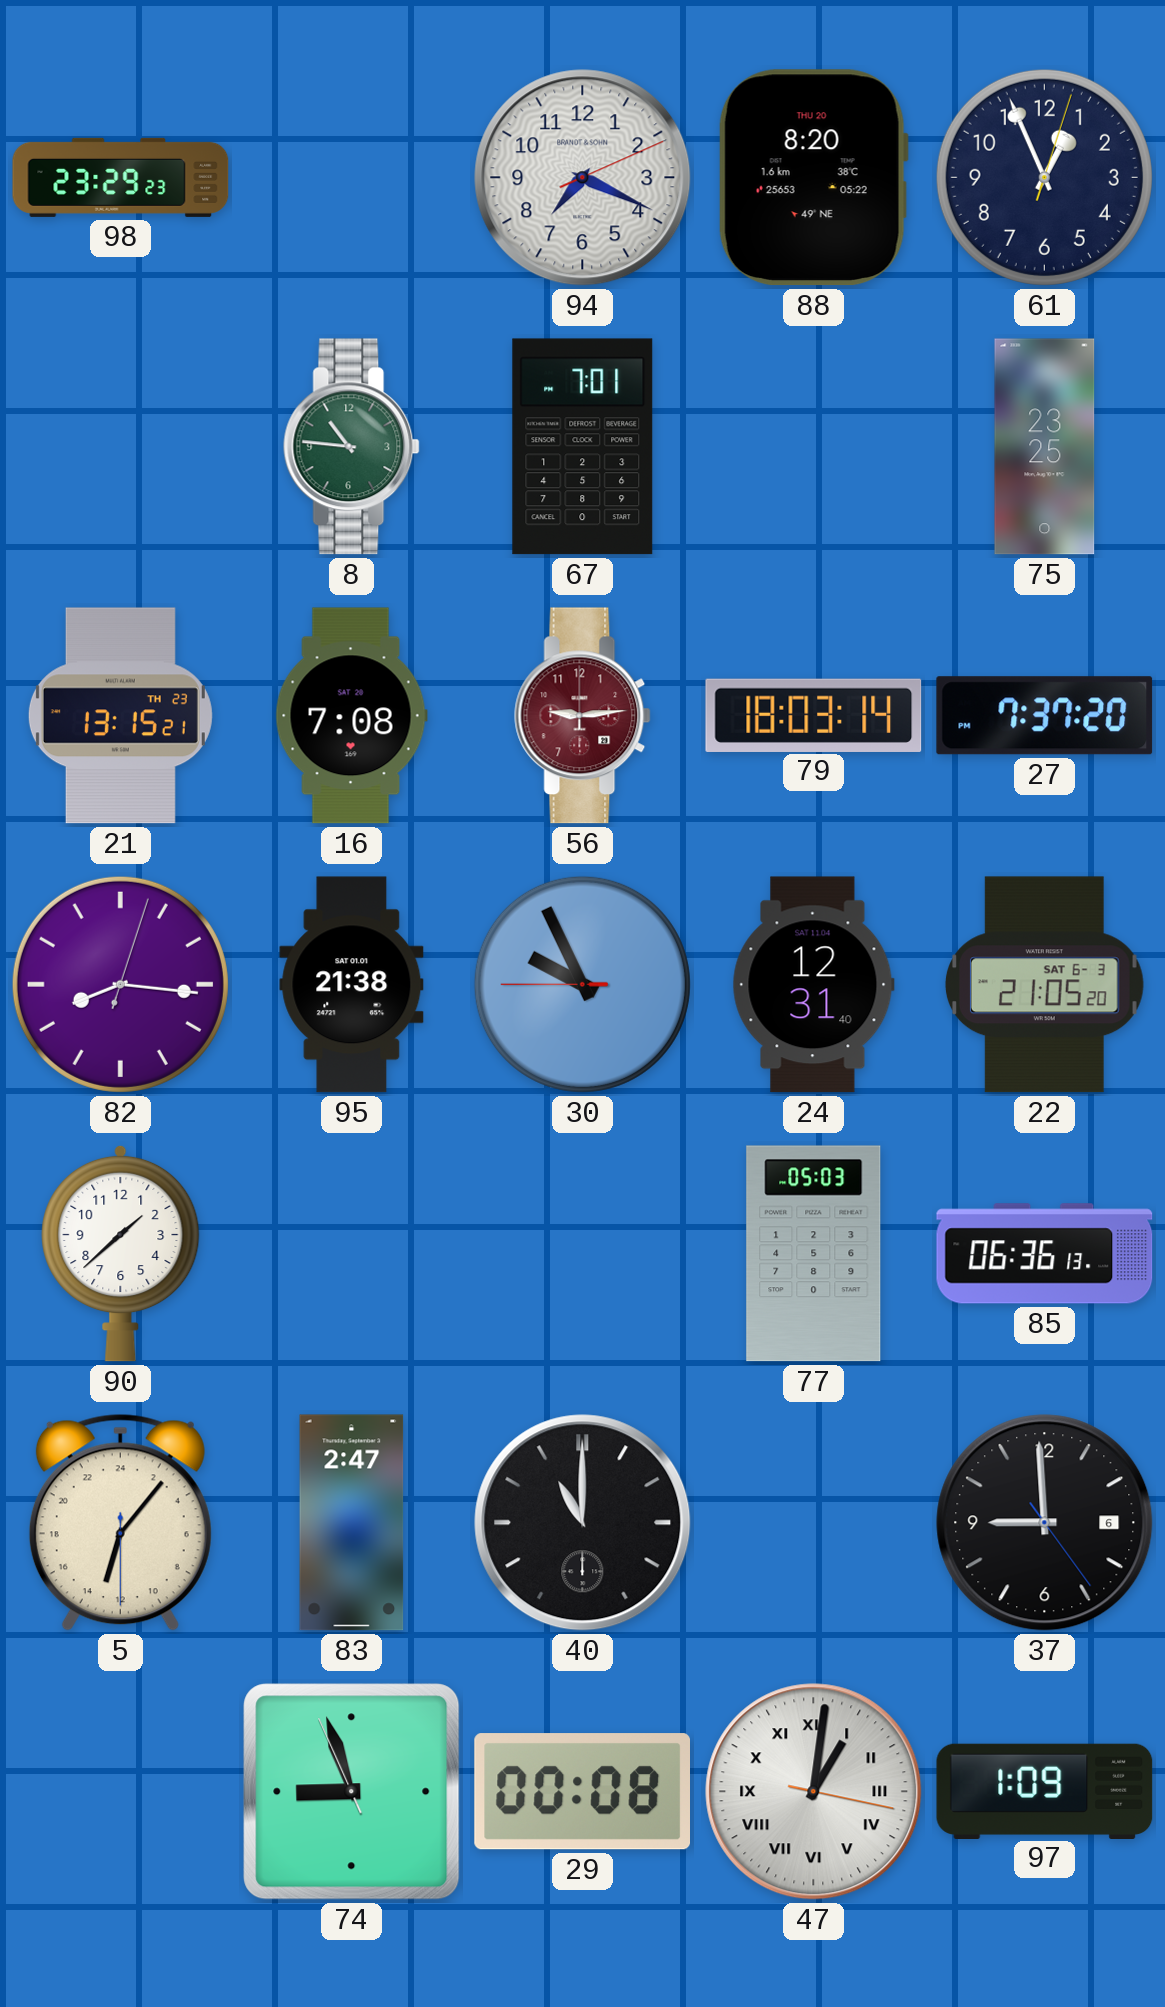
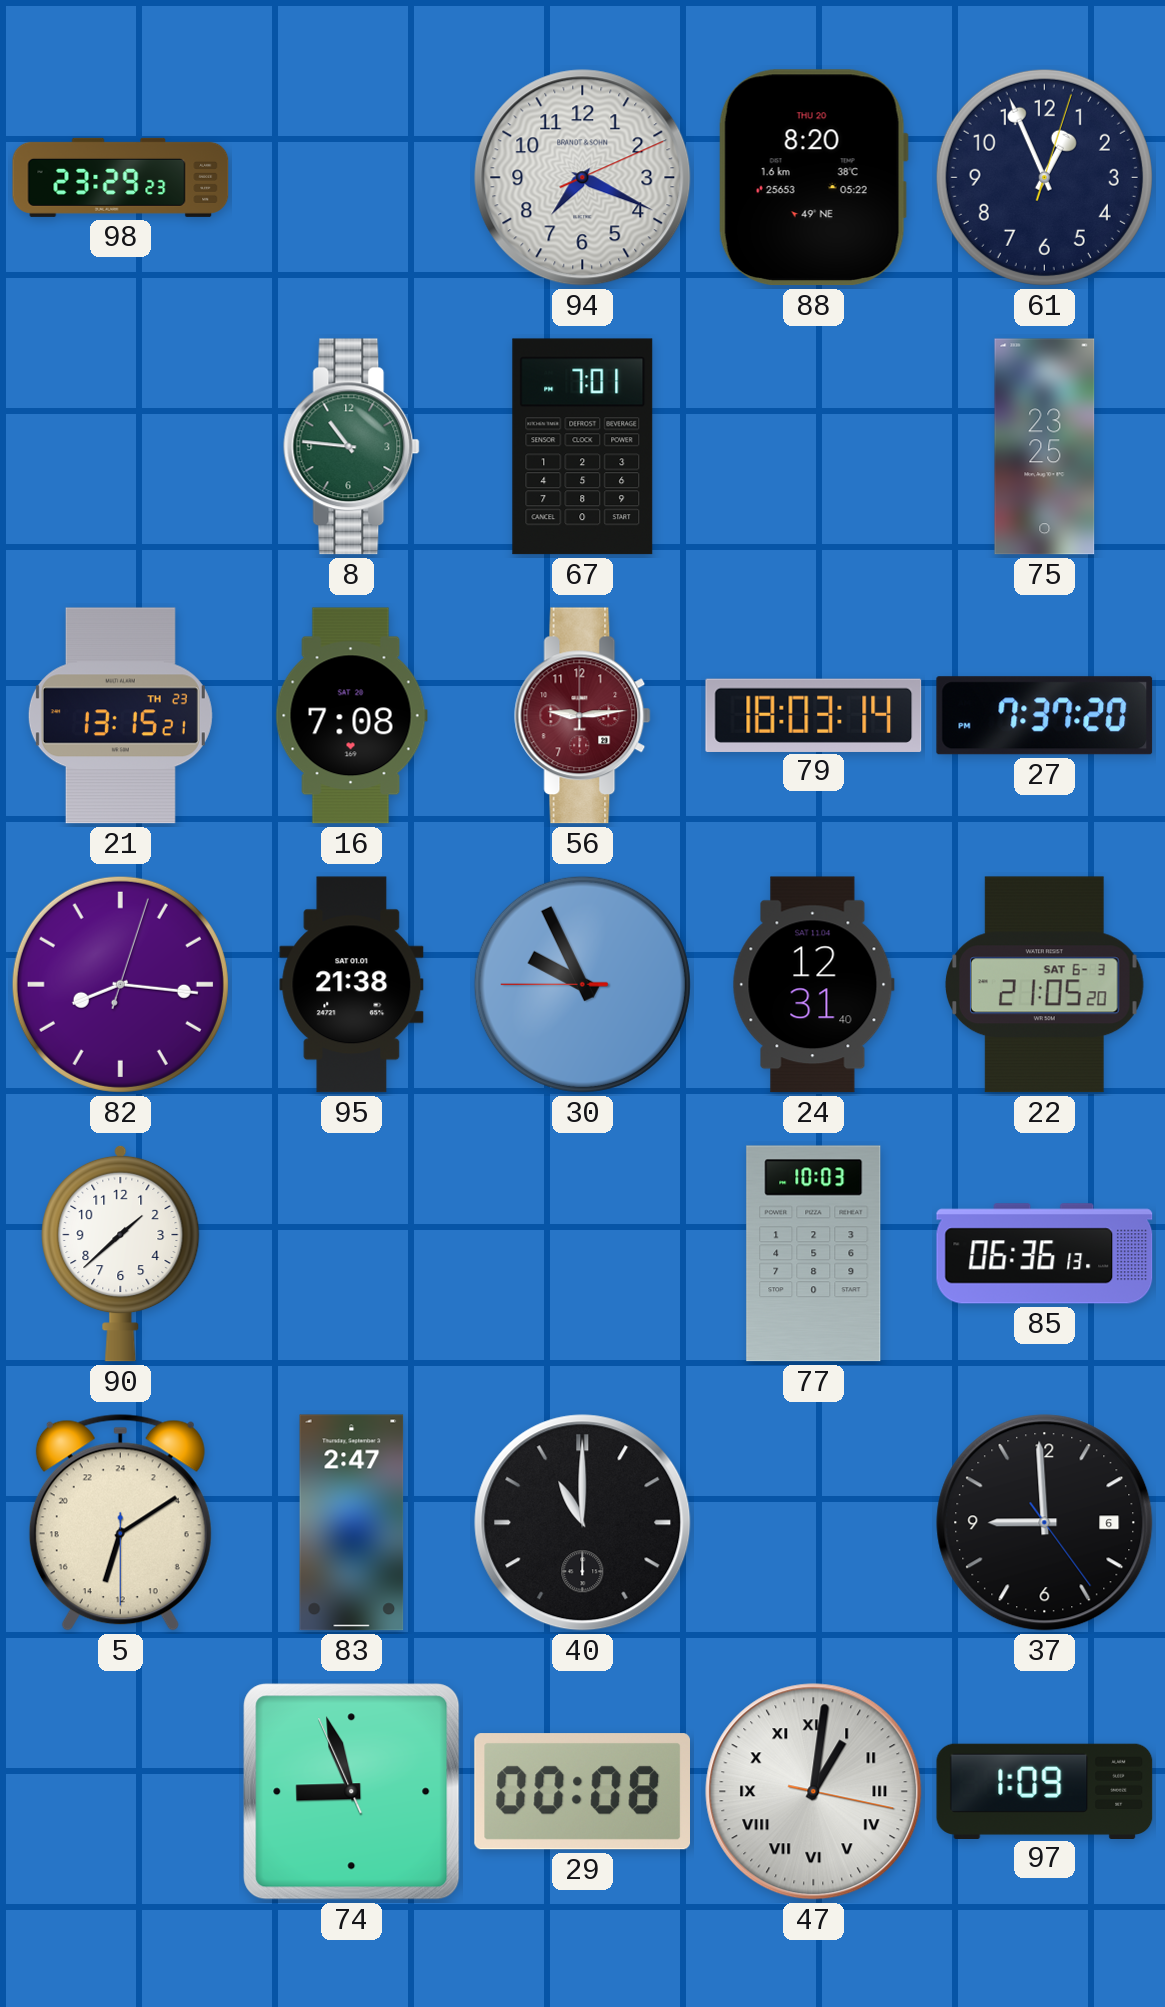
77: 05:03 -> 10:03
5: 13:06 -> 13:09
